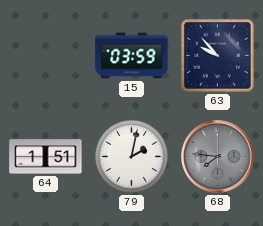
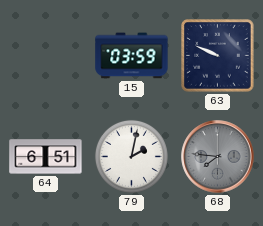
63: 9:53 -> 9:49
64: 1:51 -> 6:51
